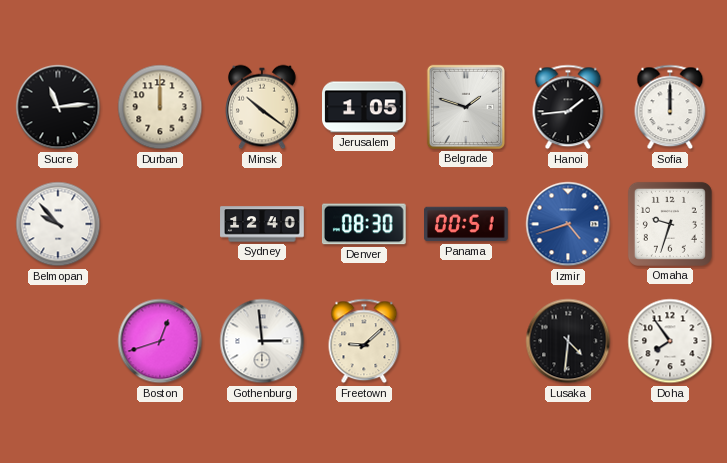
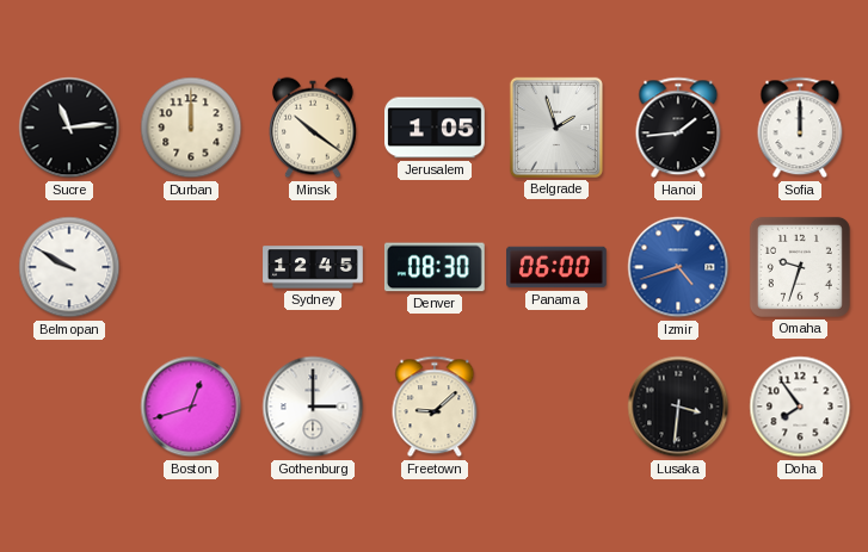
Belgrade: 1:48 -> 1:57
Belmopan: 9:53 -> 9:50
Sydney: 12:40 -> 12:45
Panama: 00:51 -> 06:00
Gothenburg: 2:59 -> 3:00
Lusaka: 4:31 -> 3:31
